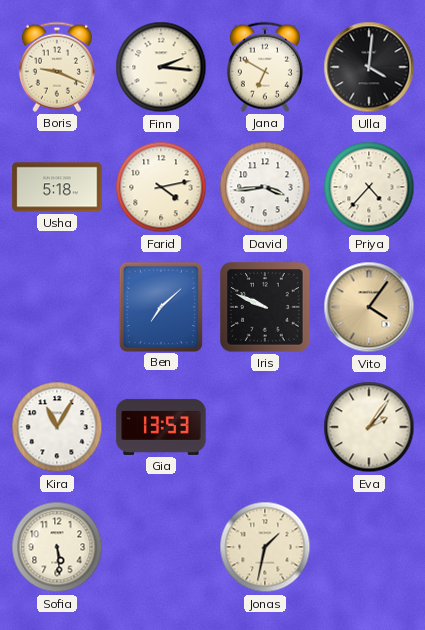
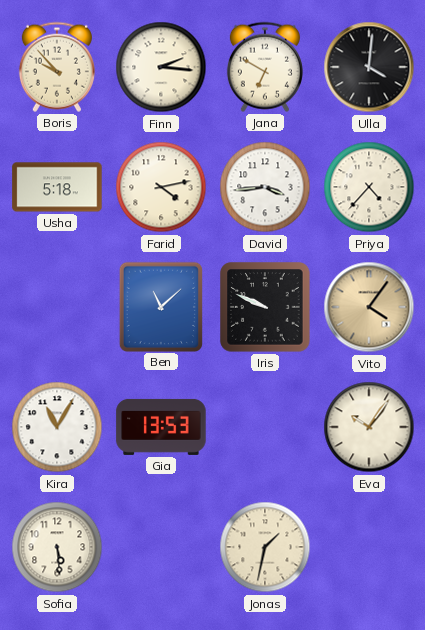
Boris: 9:19 -> 9:53
Ben: 7:08 -> 11:08
Eva: 2:06 -> 10:06
